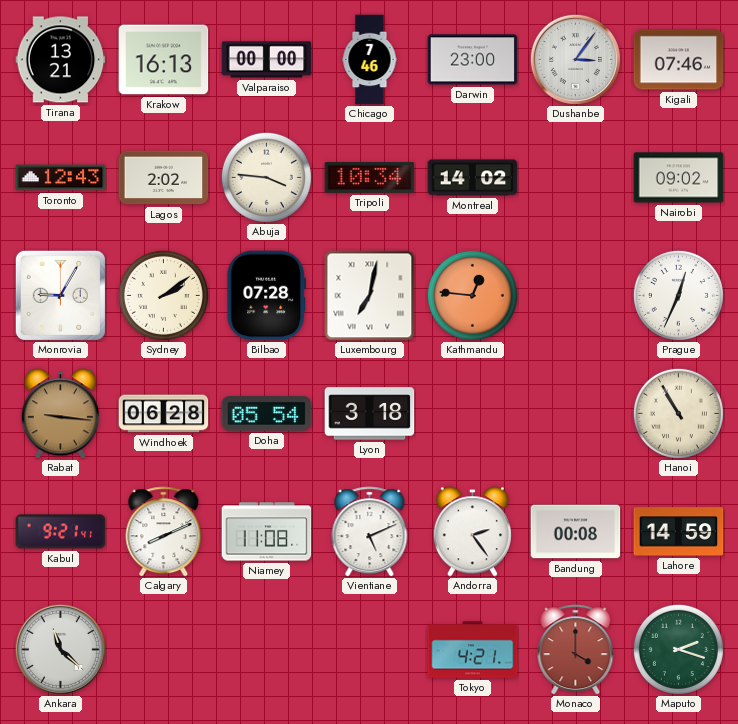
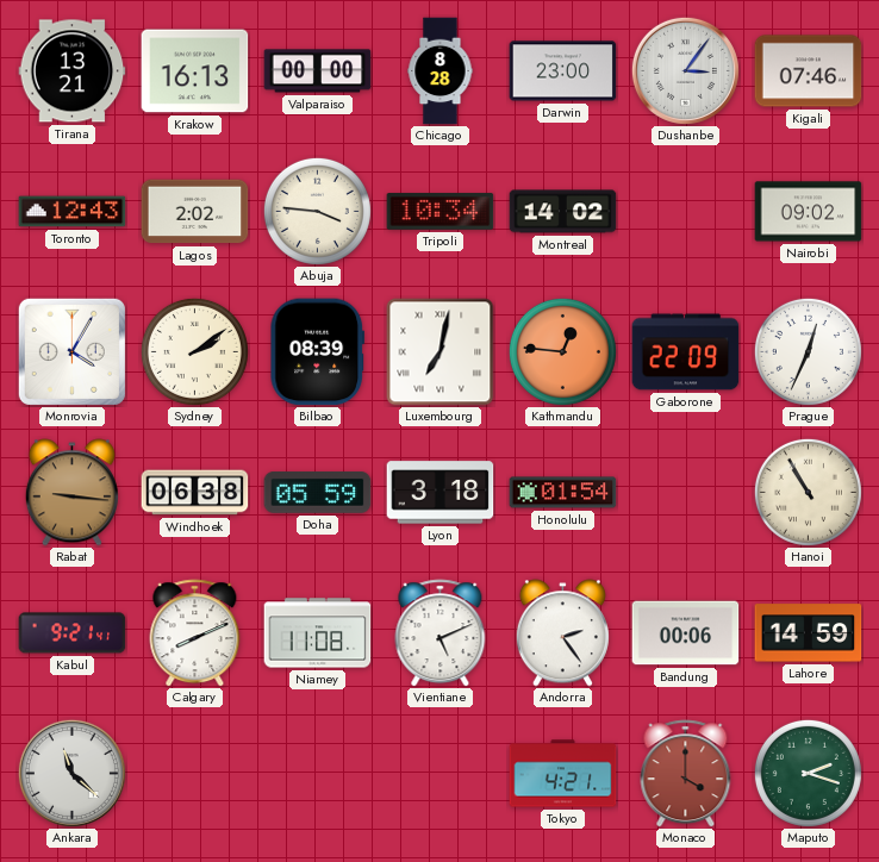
Chicago: 7:46 -> 8:28
Monrovia: 9:05 -> 4:05
Bilbao: 07:28 -> 08:39
Gaborone: none -> 22:09
Windhoek: 06:28 -> 06:38
Doha: 05:54 -> 05:59
Honolulu: none -> 01:54
Bandung: 00:08 -> 00:06
